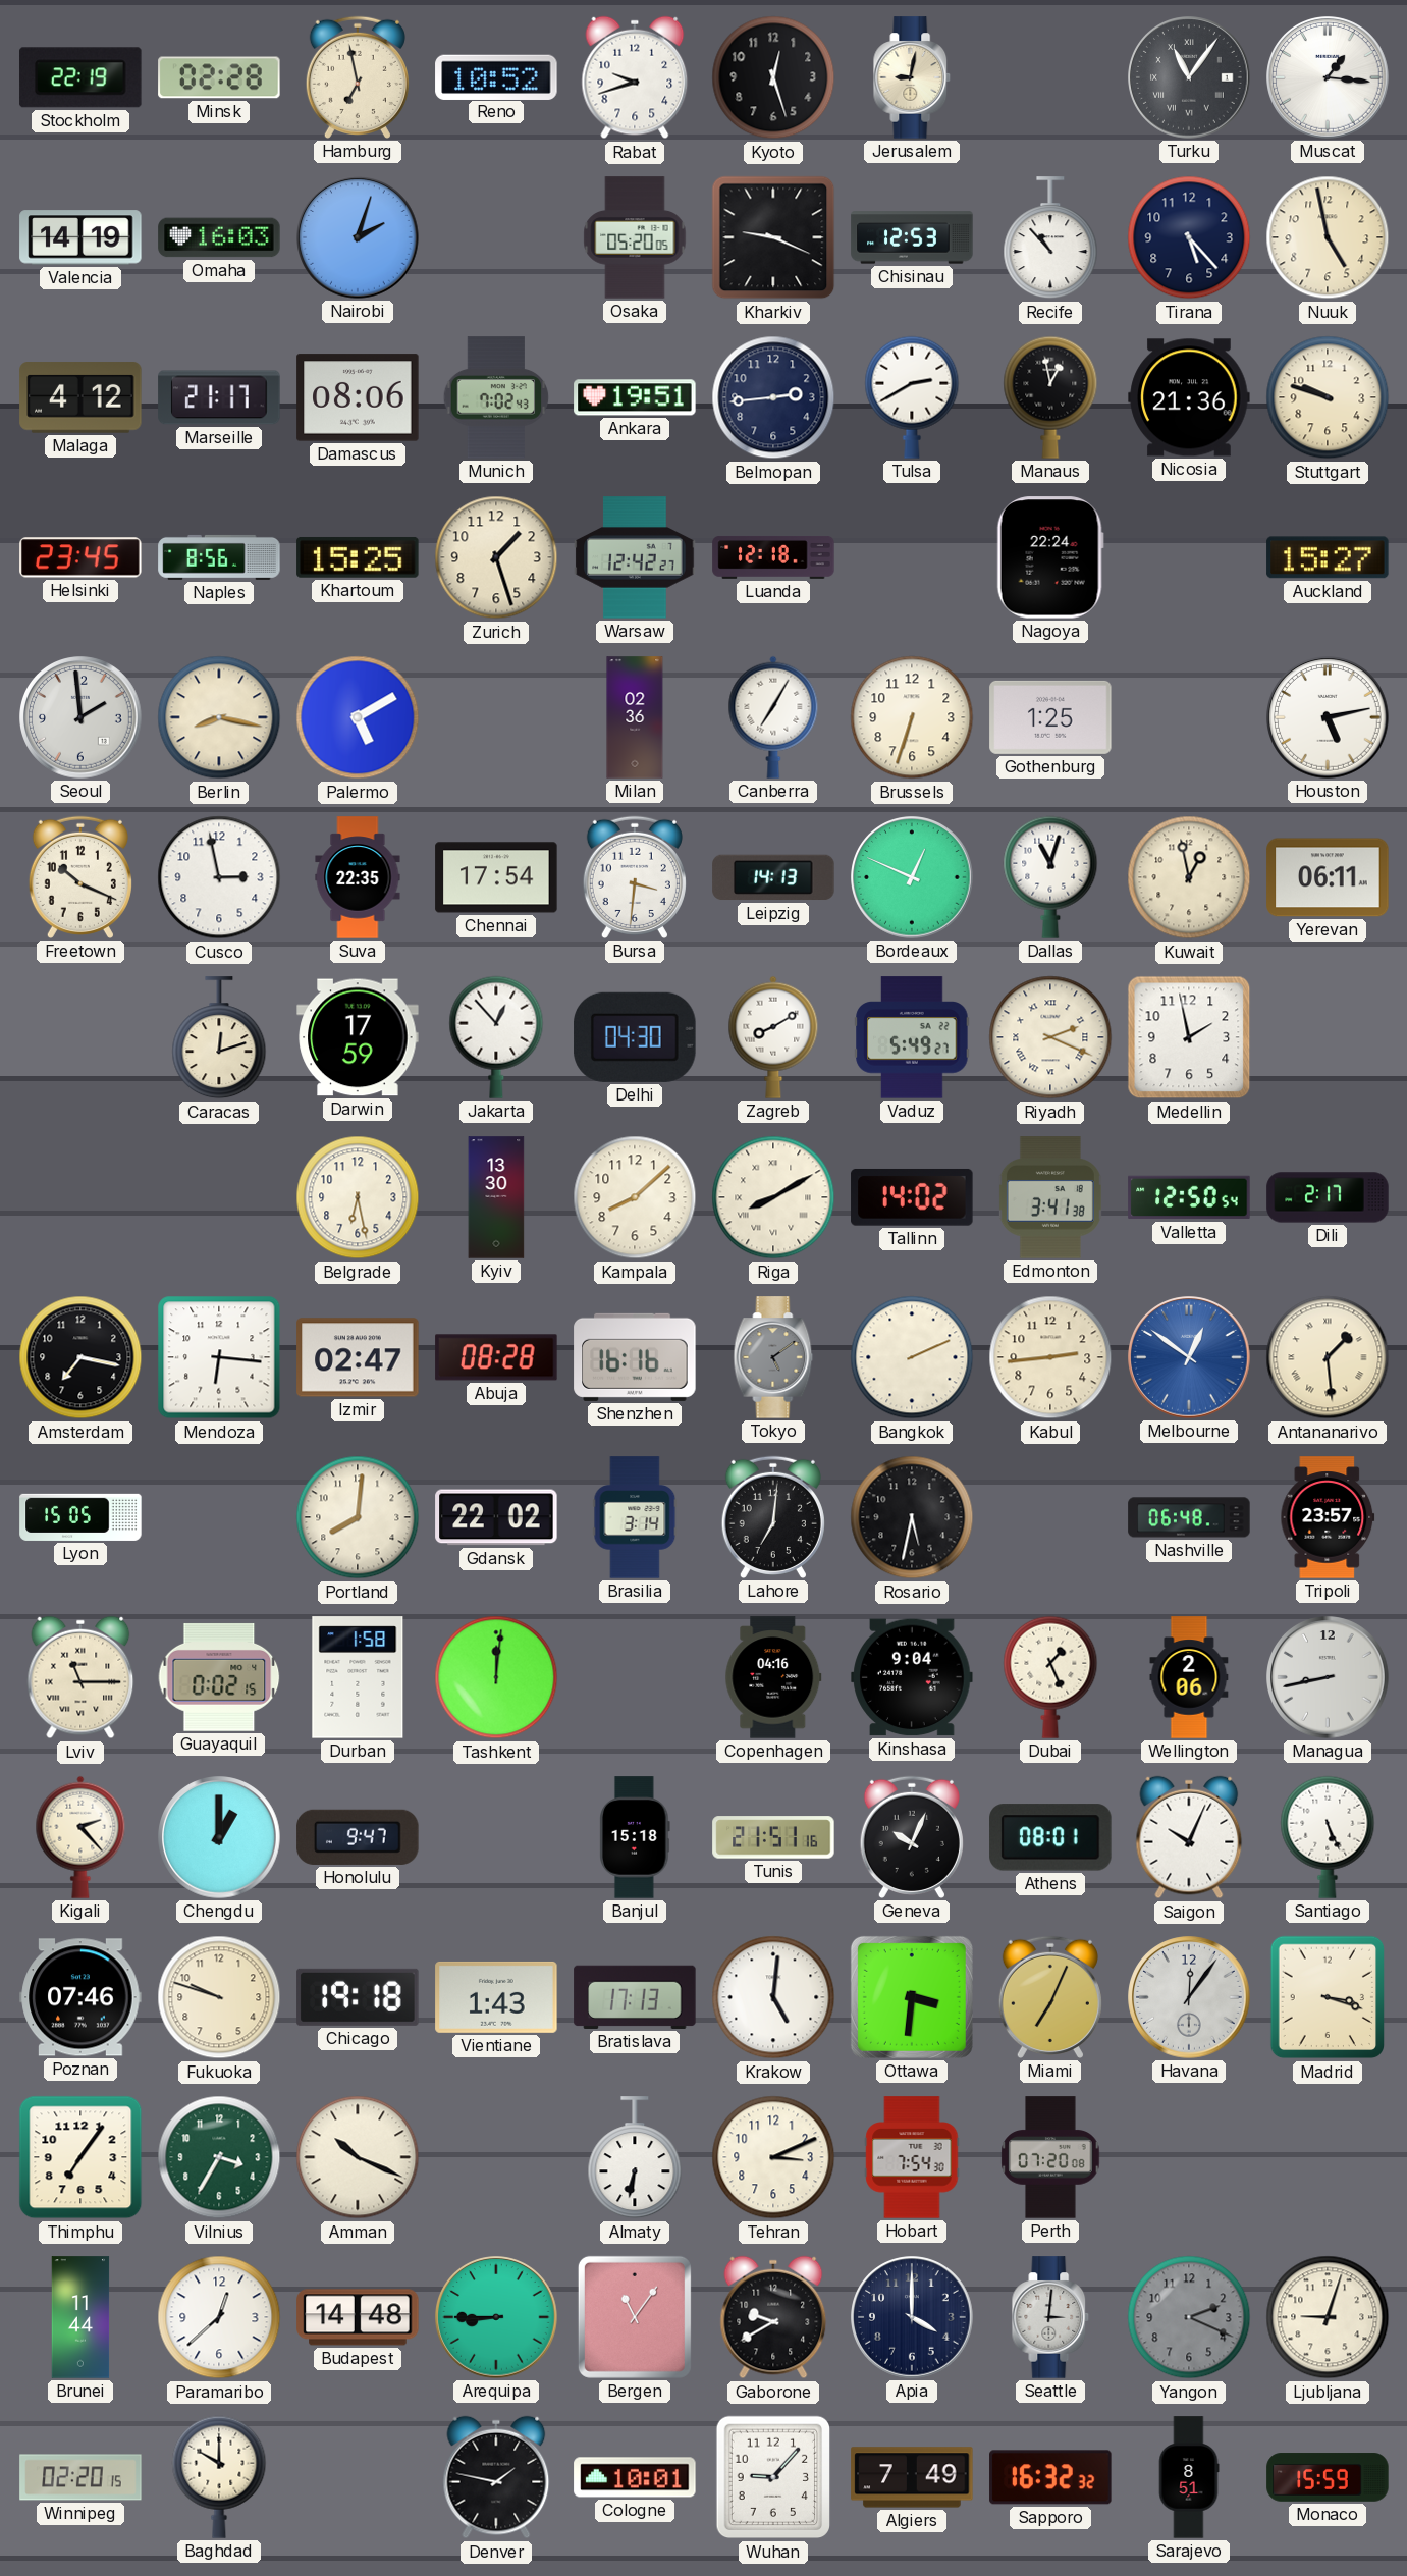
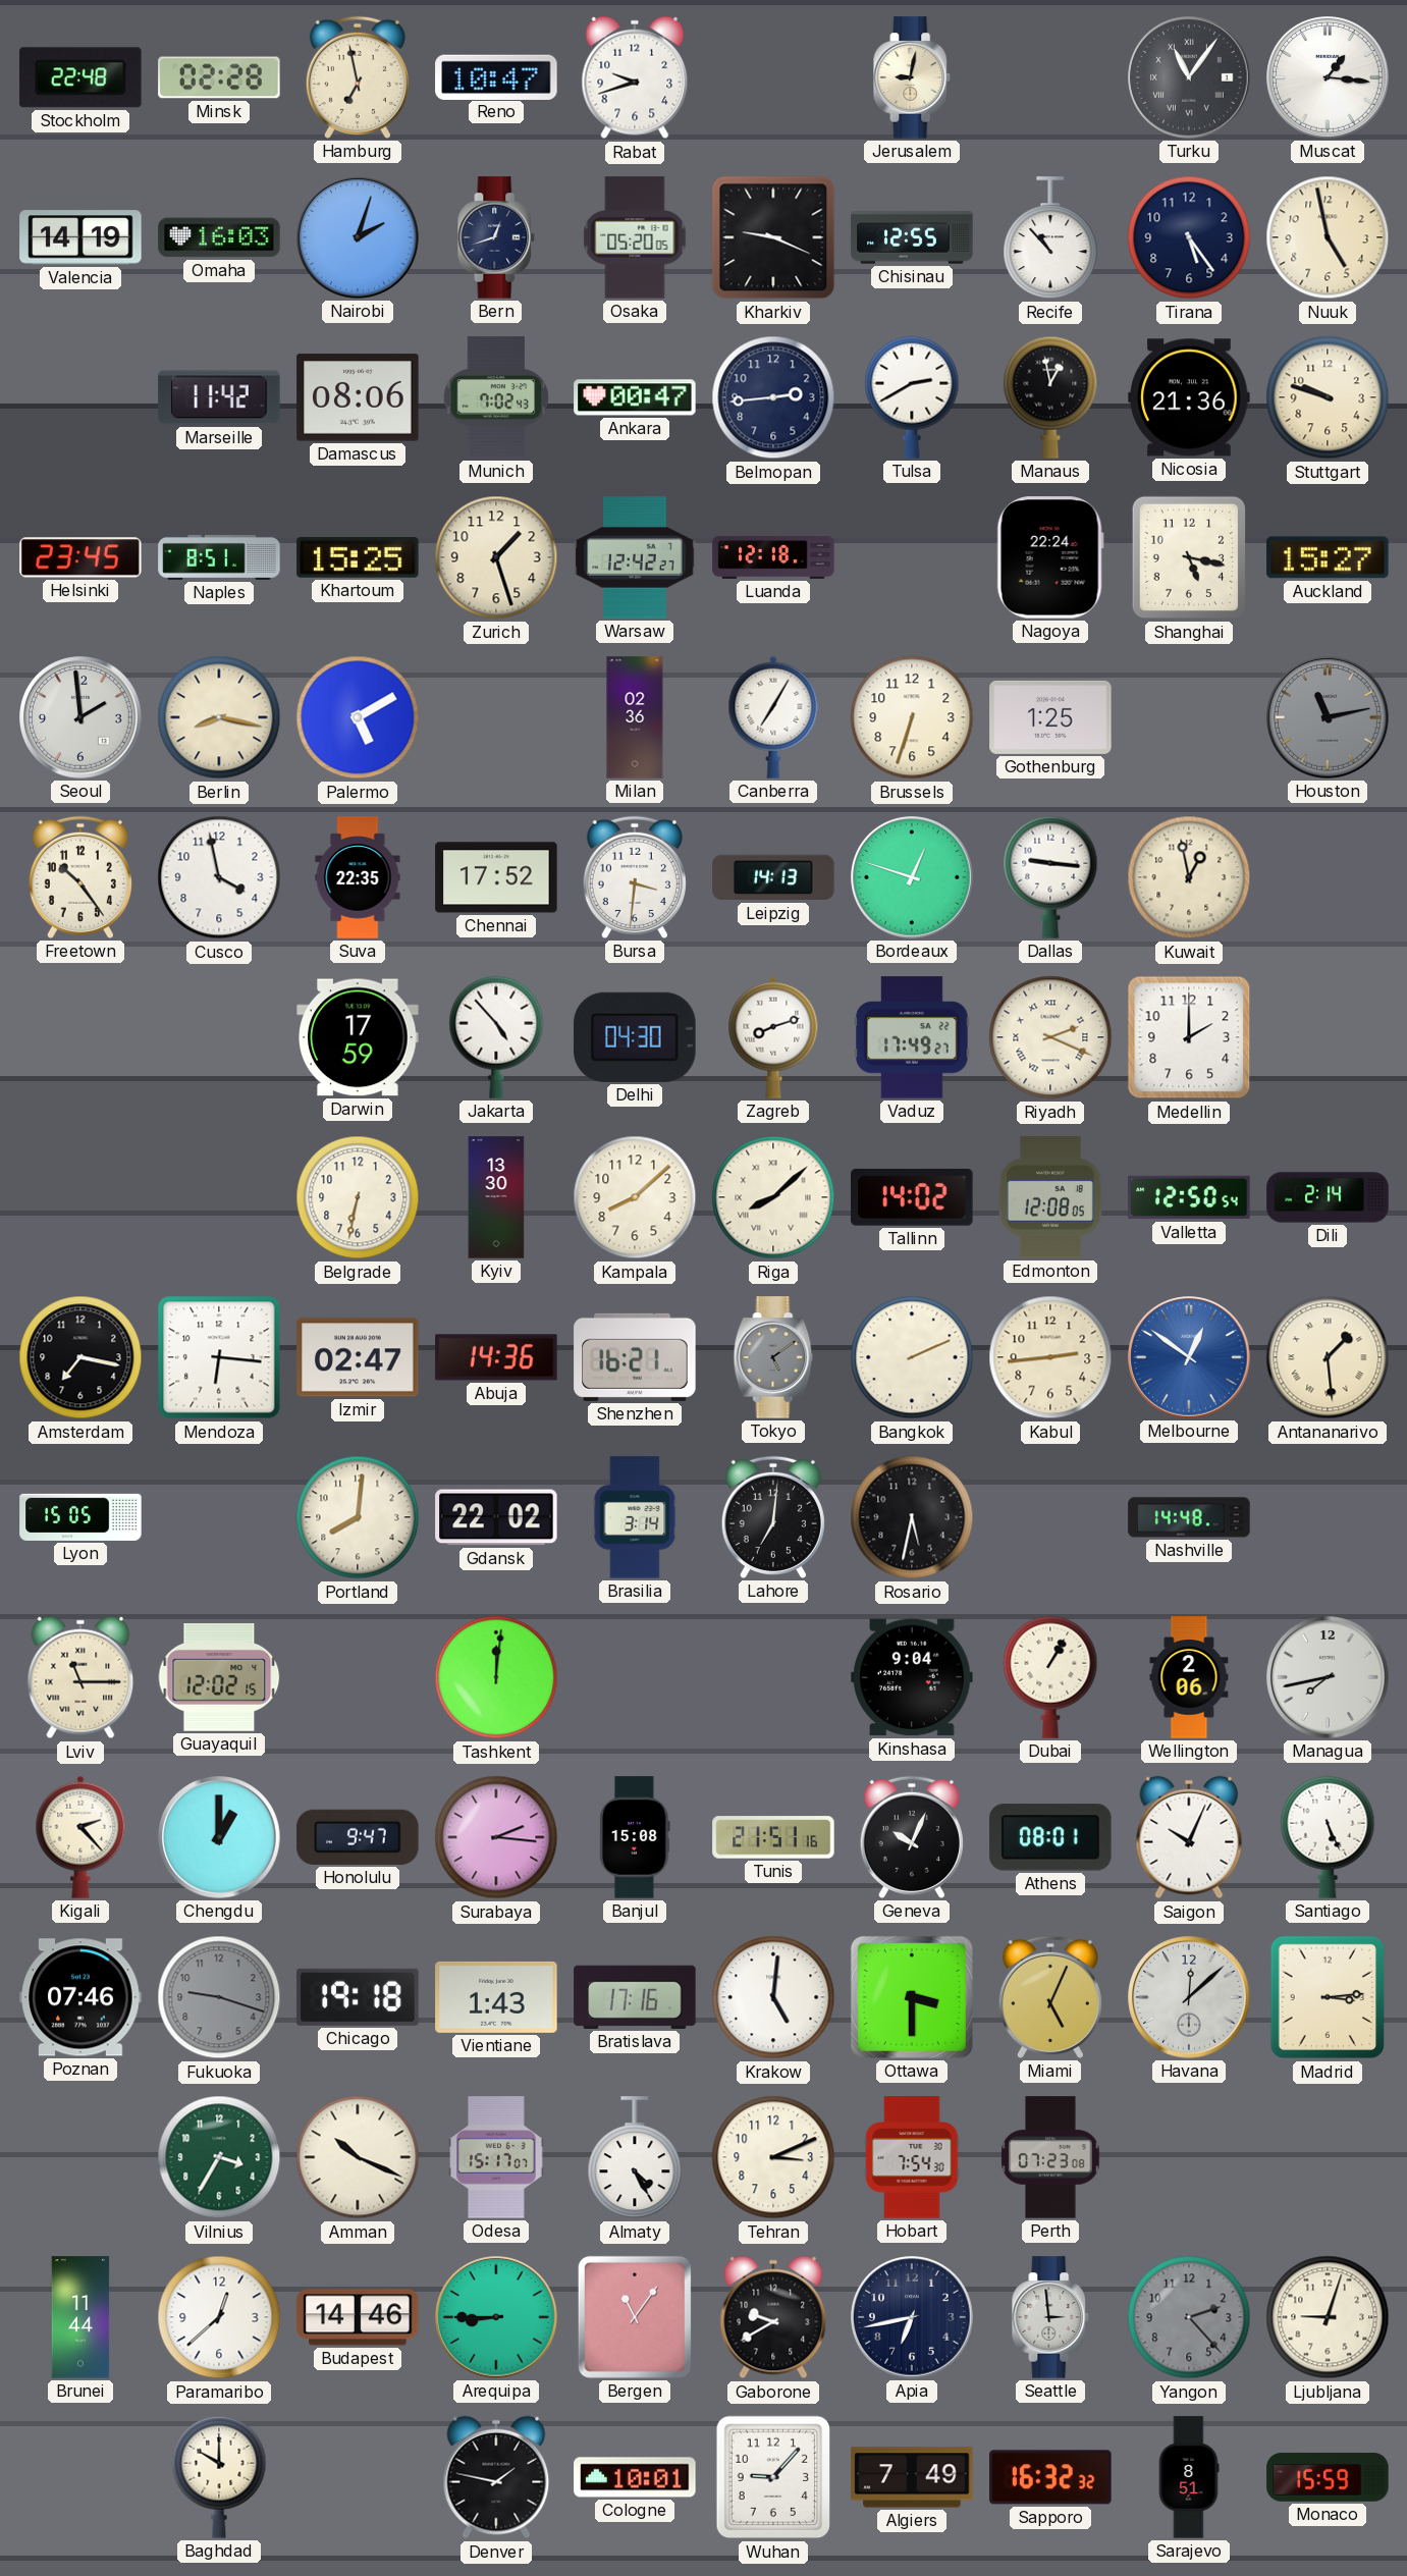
Stockholm: 22:19 -> 22:48
Reno: 10:52 -> 10:47
Kyoto: 12:27 -> none
Bern: none -> 12:42
Chisinau: 12:53 -> 12:55
Tirana: 5:23 -> 5:24
Malaga: 4:12 -> none
Marseille: 21:17 -> 11:42
Ankara: 19:51 -> 00:47
Naples: 8:56 -> 8:51
Shanghai: none -> 5:17
Houston: 5:13 -> 11:13
Houston dial: white -> grey
Freetown: 10:19 -> 10:24
Cusco: 2:58 -> 3:58
Chennai: 17:54 -> 17:52
Bordeaux: 12:49 -> 12:48
Dallas: 11:03 -> 9:16
Yerevan: 06:11 -> none
Caracas: 12:12 -> none
Jakarta: 12:53 -> 4:53
Zagreb: 8:10 -> 8:12
Vaduz: 5:49 -> 17:49
Medellin: 1:58 -> 2:00
Belgrade: 6:28 -> 6:32
Riga: 8:10 -> 8:08
Edmonton: 3:41 -> 12:08
Dili: 2:17 -> 2:14
Abuja: 08:28 -> 14:36
Shenzhen: 16:16 -> 16:21
Nashville: 06:48 -> 14:48
Tripoli: 23:57 -> none
Guayaquil: 0:02 -> 12:02
Durban: 1:58 -> none
Copenhagen: 04:16 -> none
Dubai: 1:26 -> 1:05
Managua: 8:43 -> 7:43
Surabaya: none -> 2:16
Banjul: 15:18 -> 15:08
Fukuoka: 9:48 -> 9:18
Fukuoka dial: cream -> grey
Bratislava: 17:13 -> 17:16
Ottawa: 3:31 -> 3:30
Miami: 7:04 -> 5:04
Havana: 12:06 -> 12:08
Madrid: 3:18 -> 3:14
Thimphu: 7:06 -> none
Odesa: none -> 15:17
Almaty: 6:32 -> 4:25
Perth: 07:20 -> 07:23
Budapest: 14:48 -> 14:46
Apia: 4:00 -> 6:43
Seattle: 3:01 -> 2:59
Yangon: 2:19 -> 2:23
Winnipeg: 02:20 -> none
